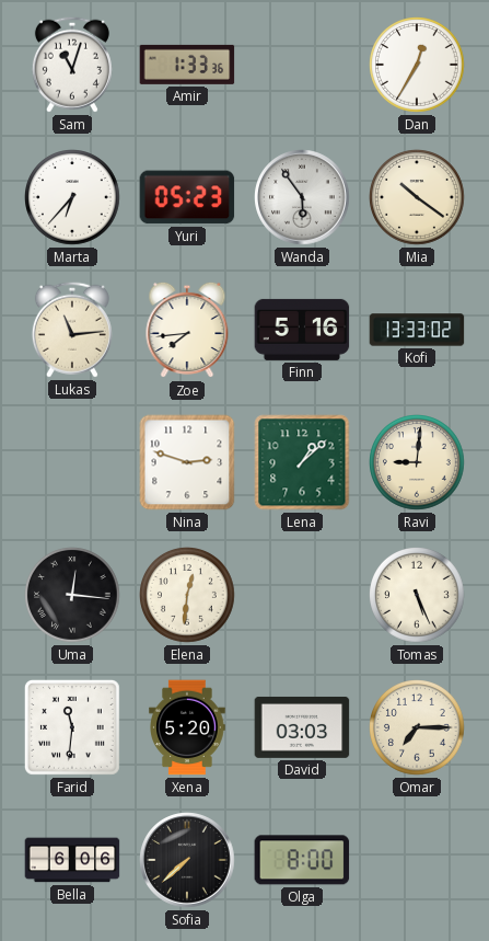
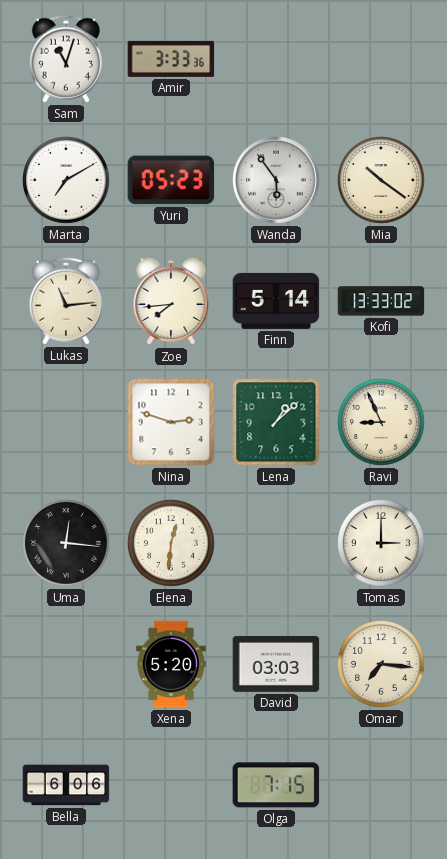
Amir: 1:33 -> 3:33
Dan: 12:35 -> none
Marta: 6:37 -> 7:10
Finn: 5:16 -> 5:14
Ravi: 9:01 -> 8:56
Tomas: 5:26 -> 3:00
Farid: 11:31 -> none
Omar: 7:15 -> 7:16
Sofia: 7:38 -> none
Olga: 8:00 -> 7:15
